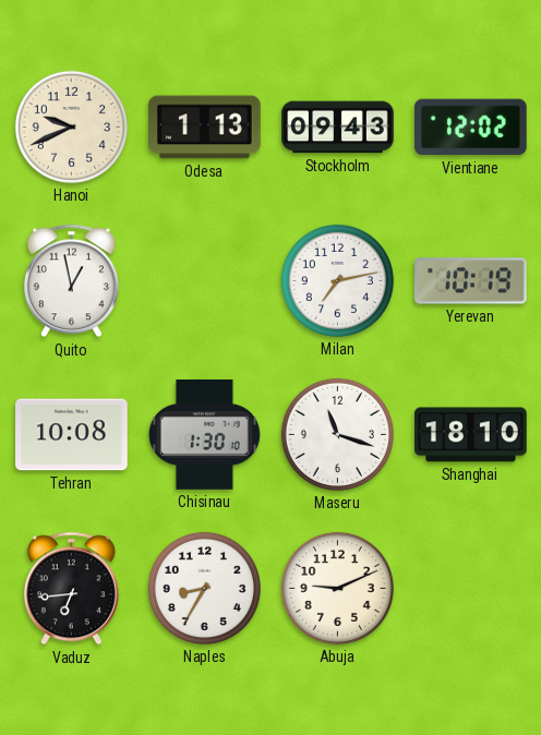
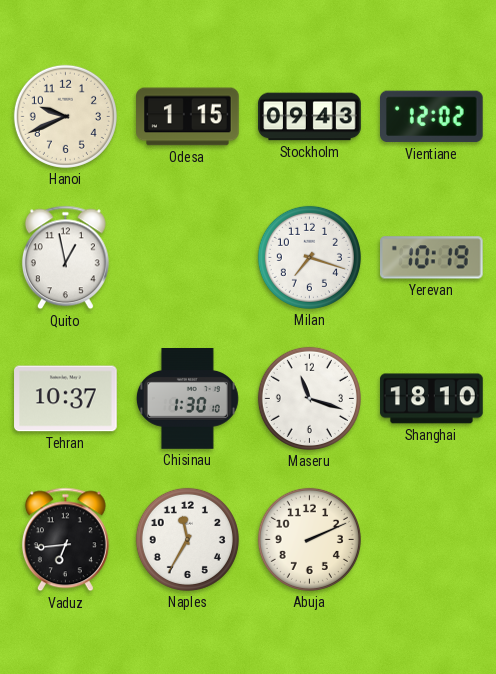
Odesa: 1:13 -> 1:15
Milan: 7:13 -> 7:18
Tehran: 10:08 -> 10:37
Naples: 8:35 -> 11:35
Abuja: 9:11 -> 2:11
